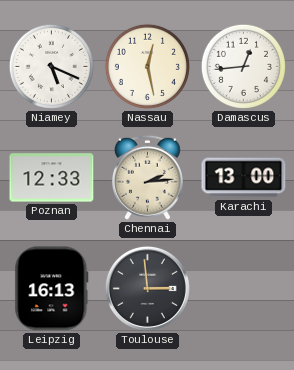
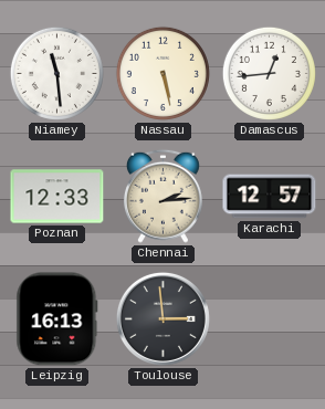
Niamey: 5:19 -> 11:29
Nassau: 12:28 -> 5:28
Karachi: 13:00 -> 12:57
